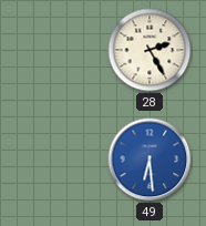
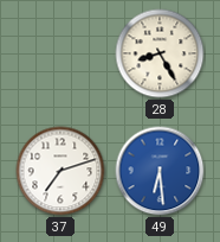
28: 2:25 -> 8:25
37: none -> 7:12
